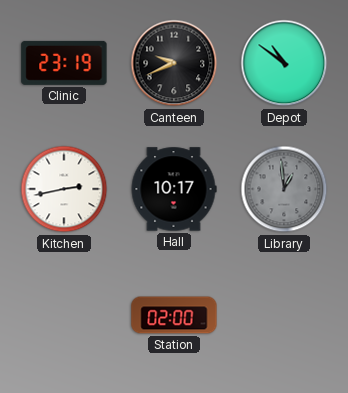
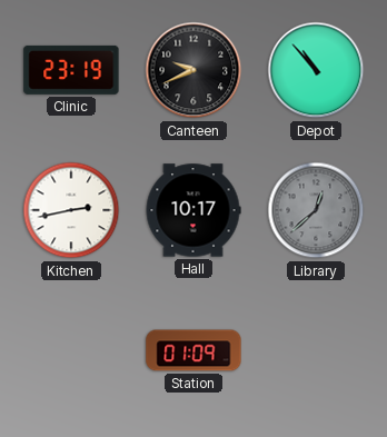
Depot: 10:51 -> 10:53
Library: 12:59 -> 12:38
Station: 02:00 -> 01:09
